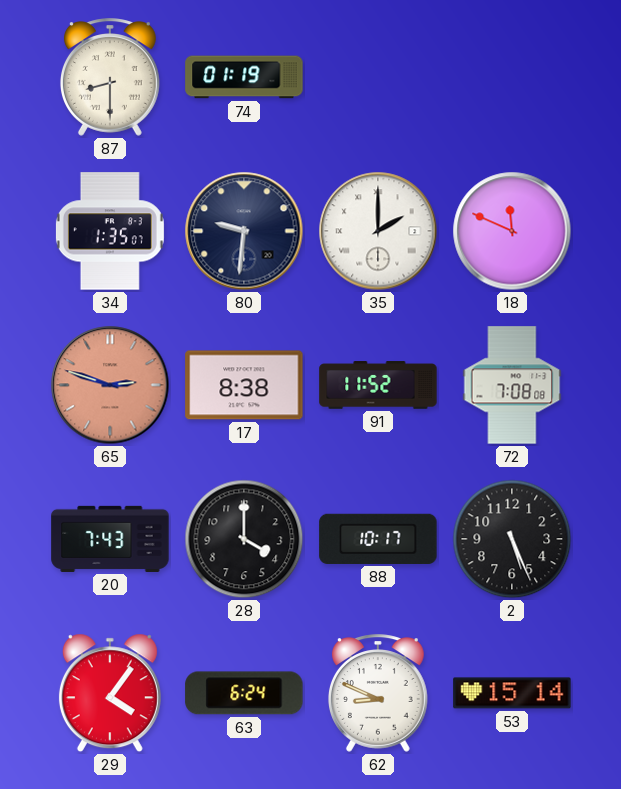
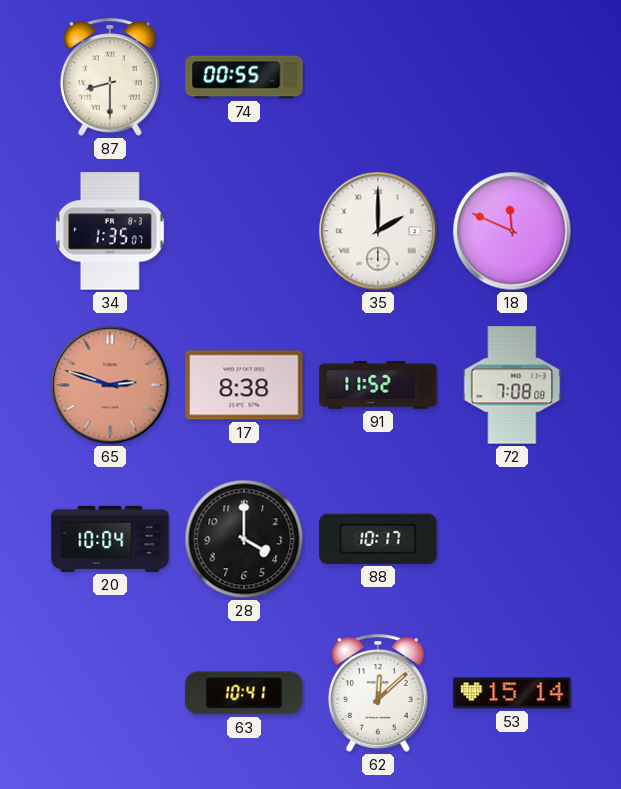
74: 01:19 -> 00:55
80: 9:31 -> none
20: 7:43 -> 10:04
2: 5:26 -> none
29: 4:06 -> none
63: 6:24 -> 10:41
62: 8:49 -> 12:08
